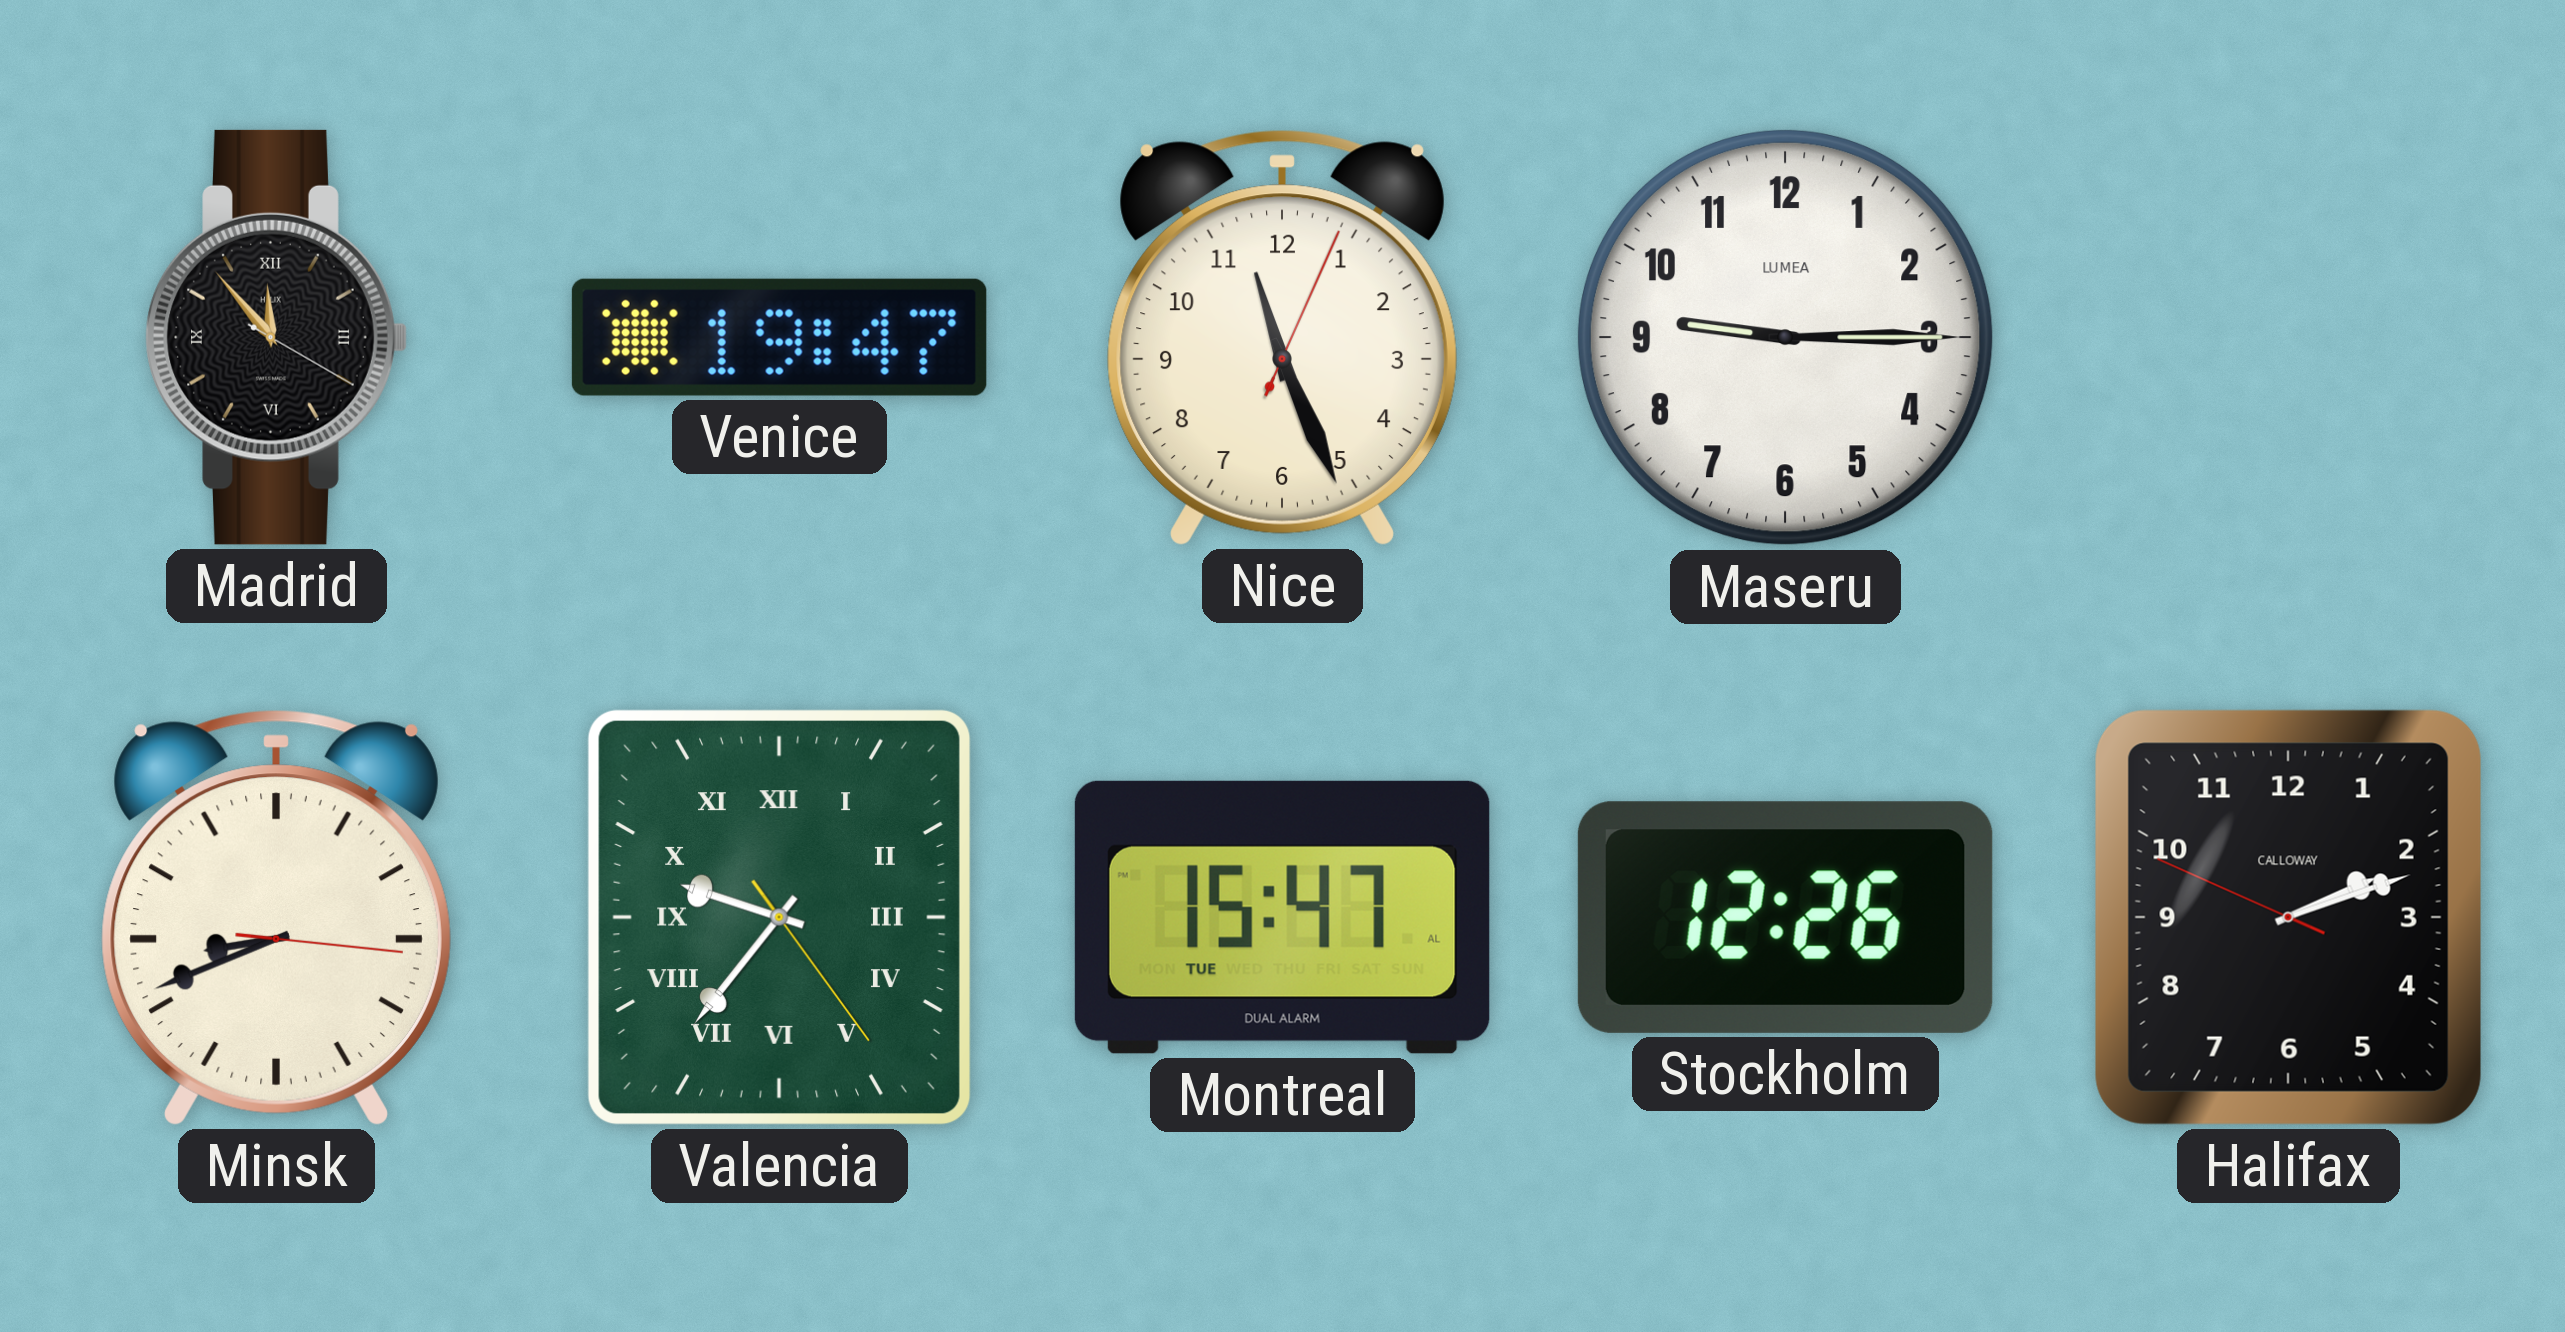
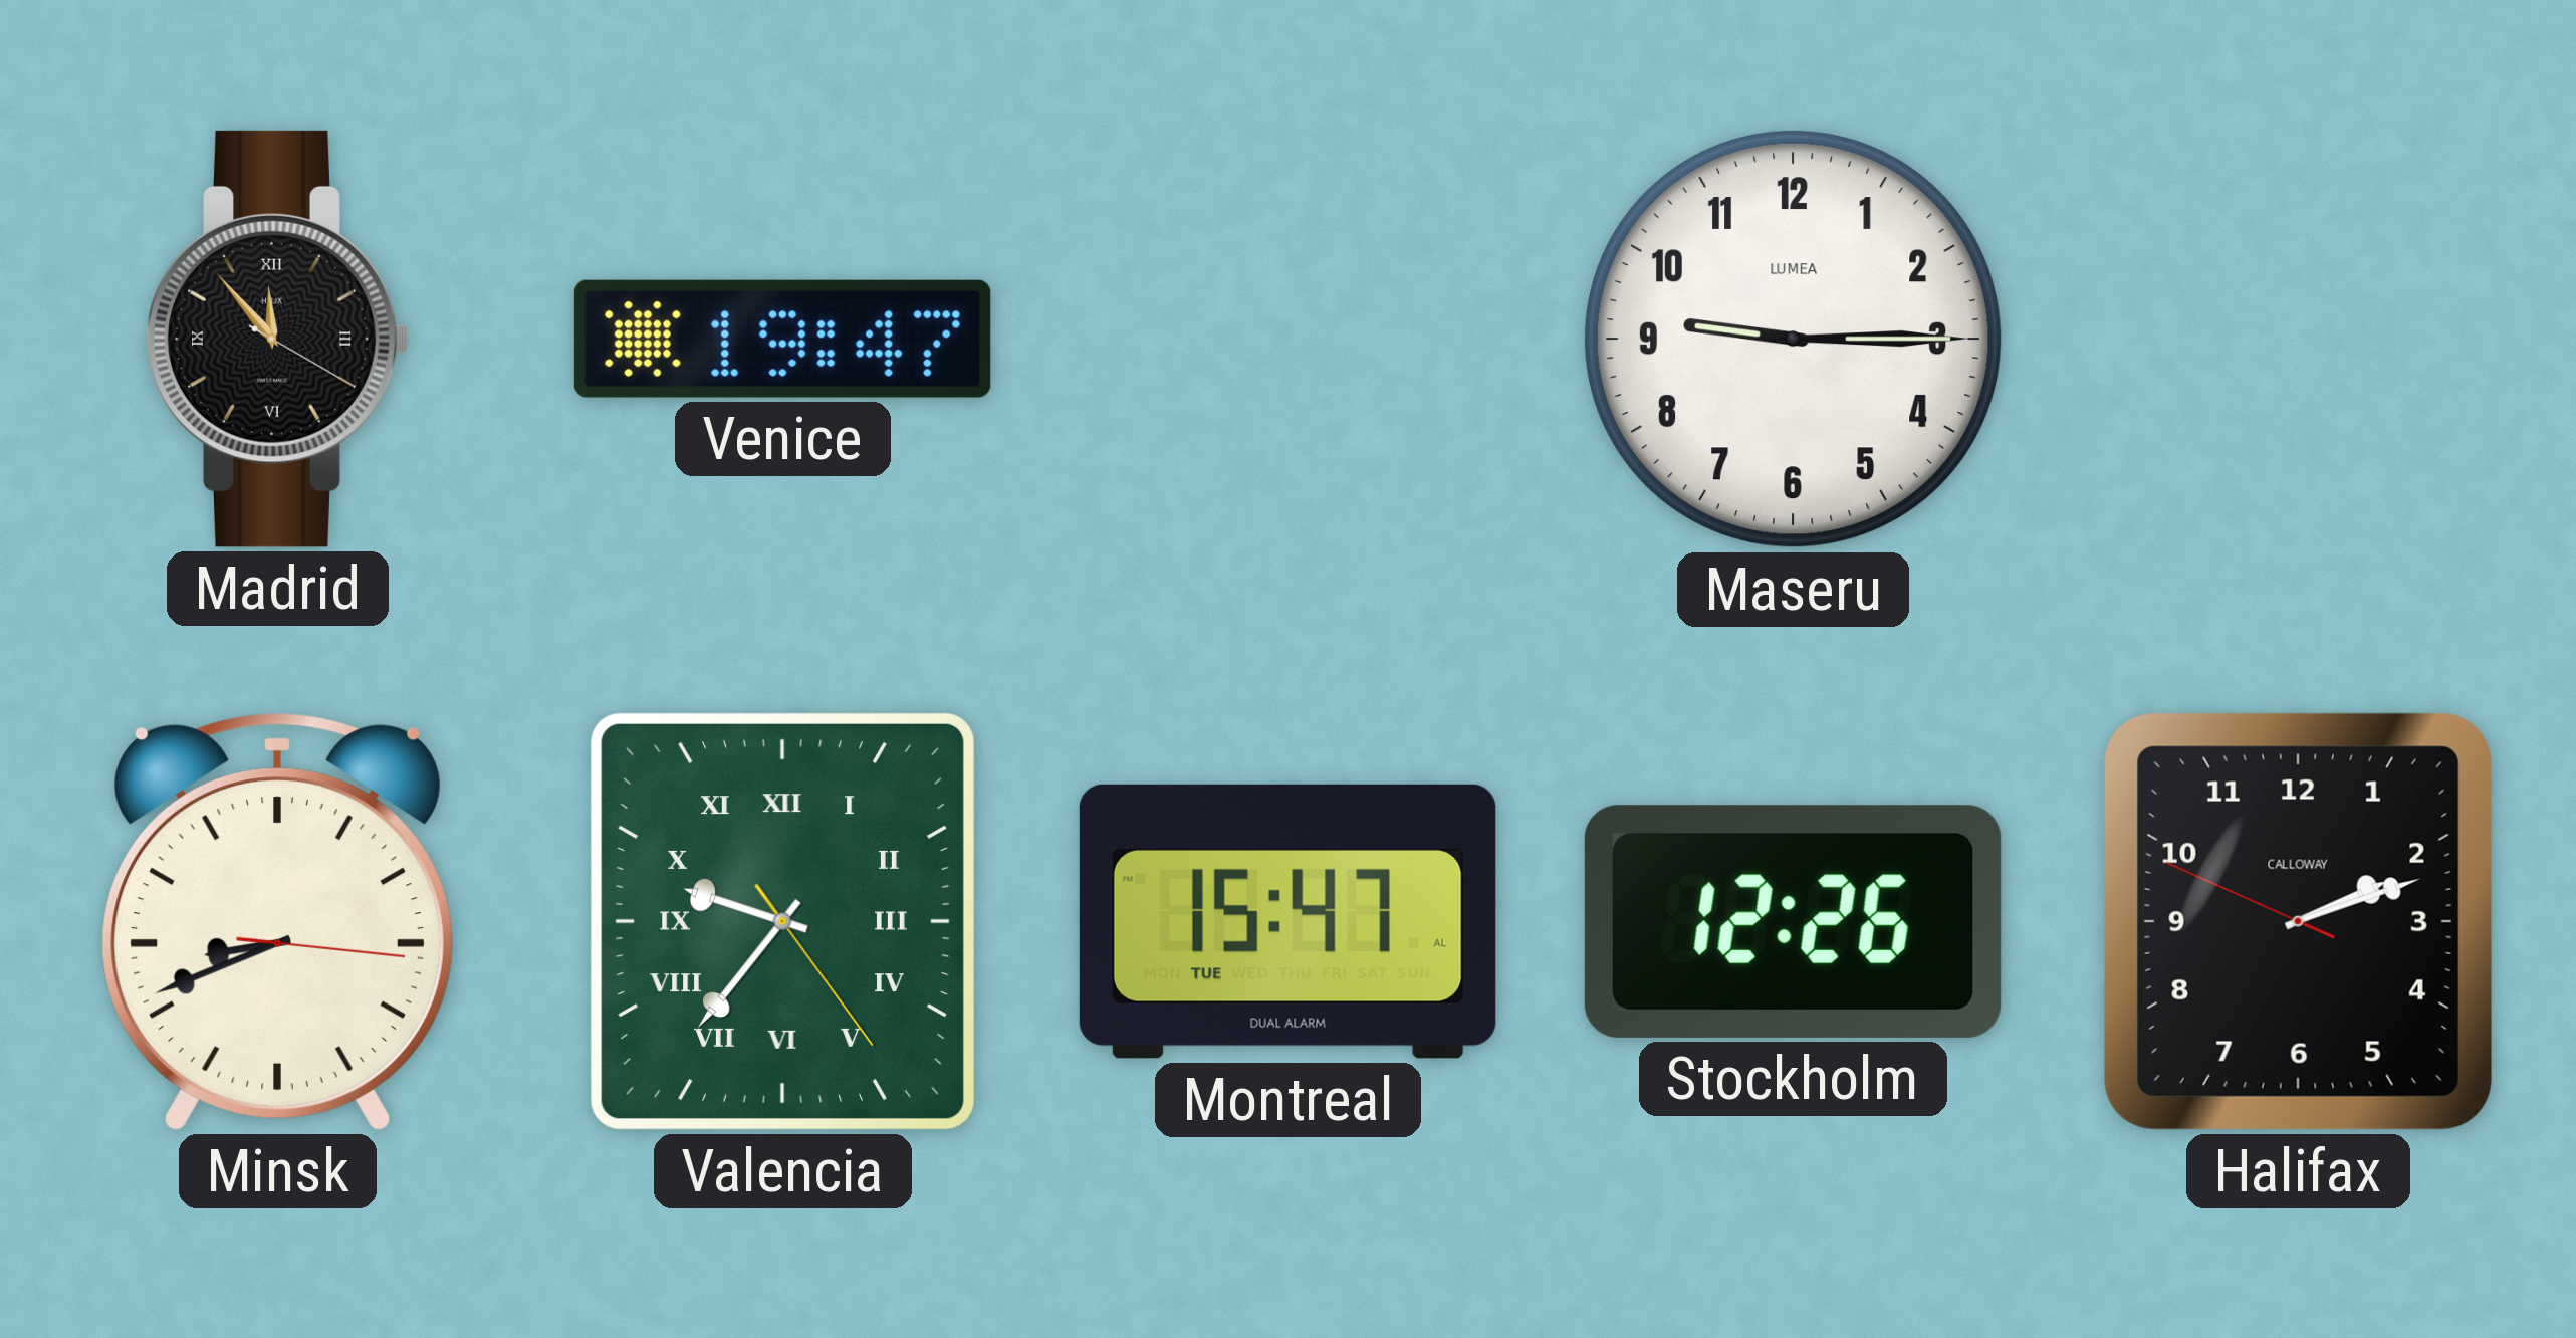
Nice: 11:26 -> none
